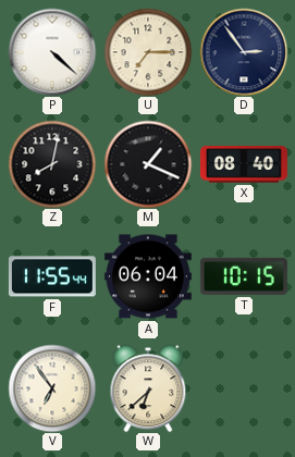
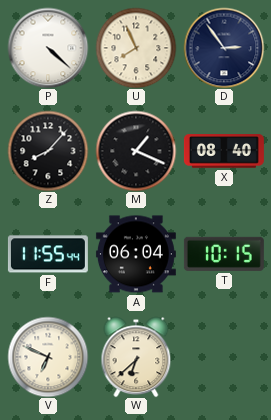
U: 7:15 -> 7:56
Z: 8:02 -> 8:07
V: 6:54 -> 6:49
